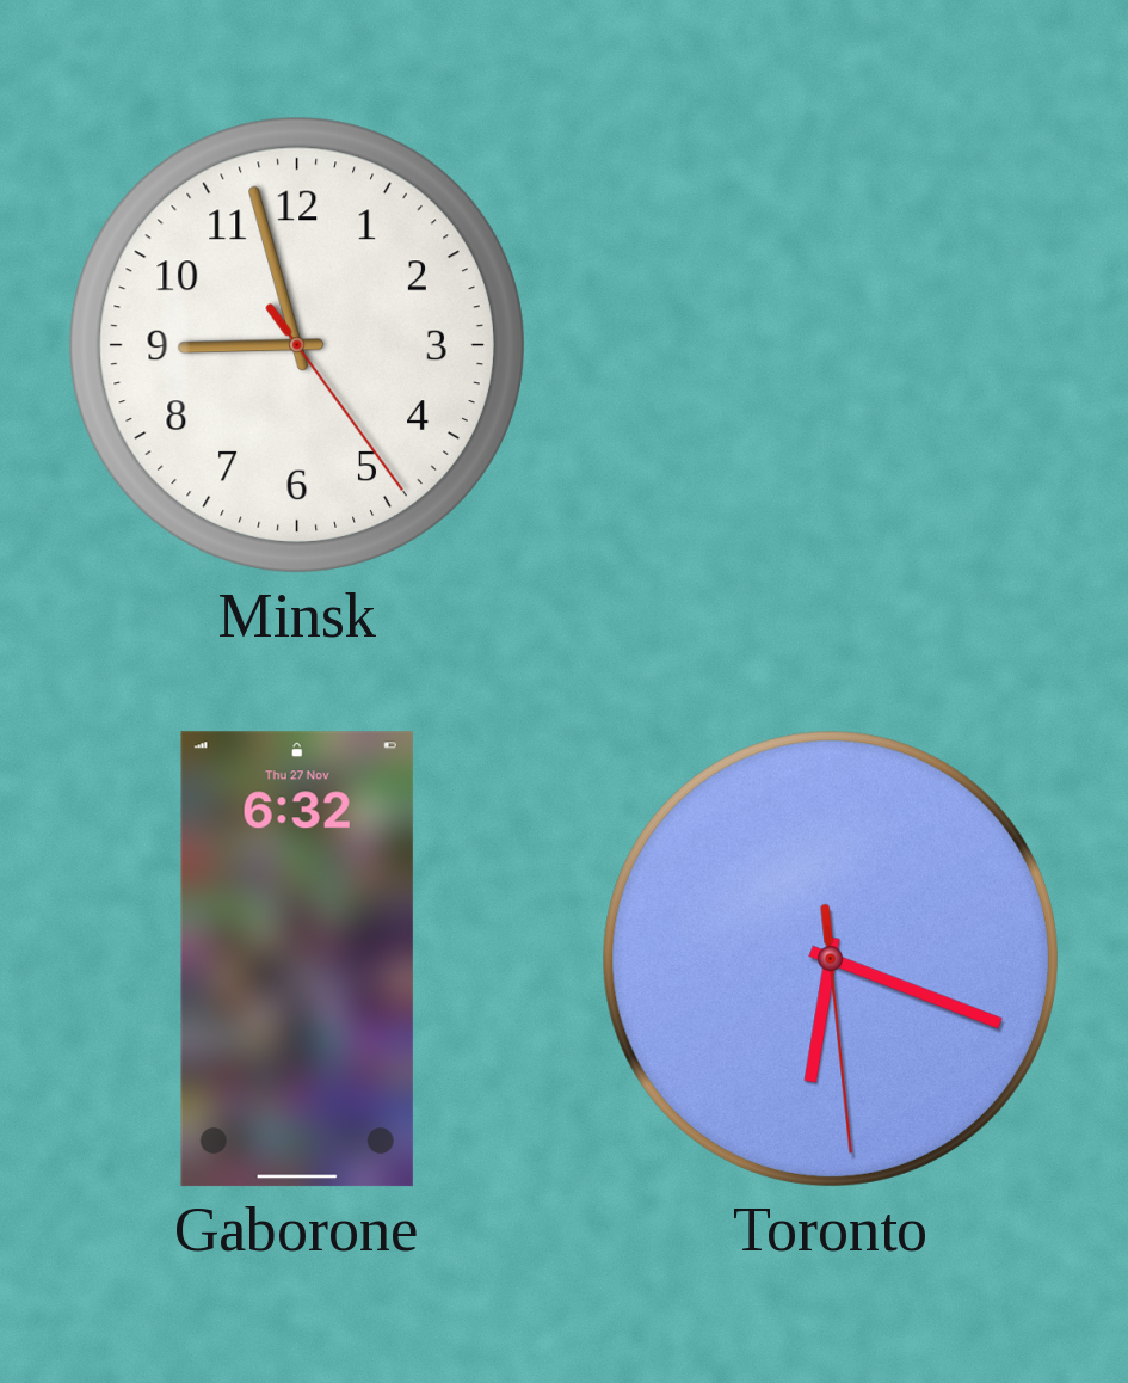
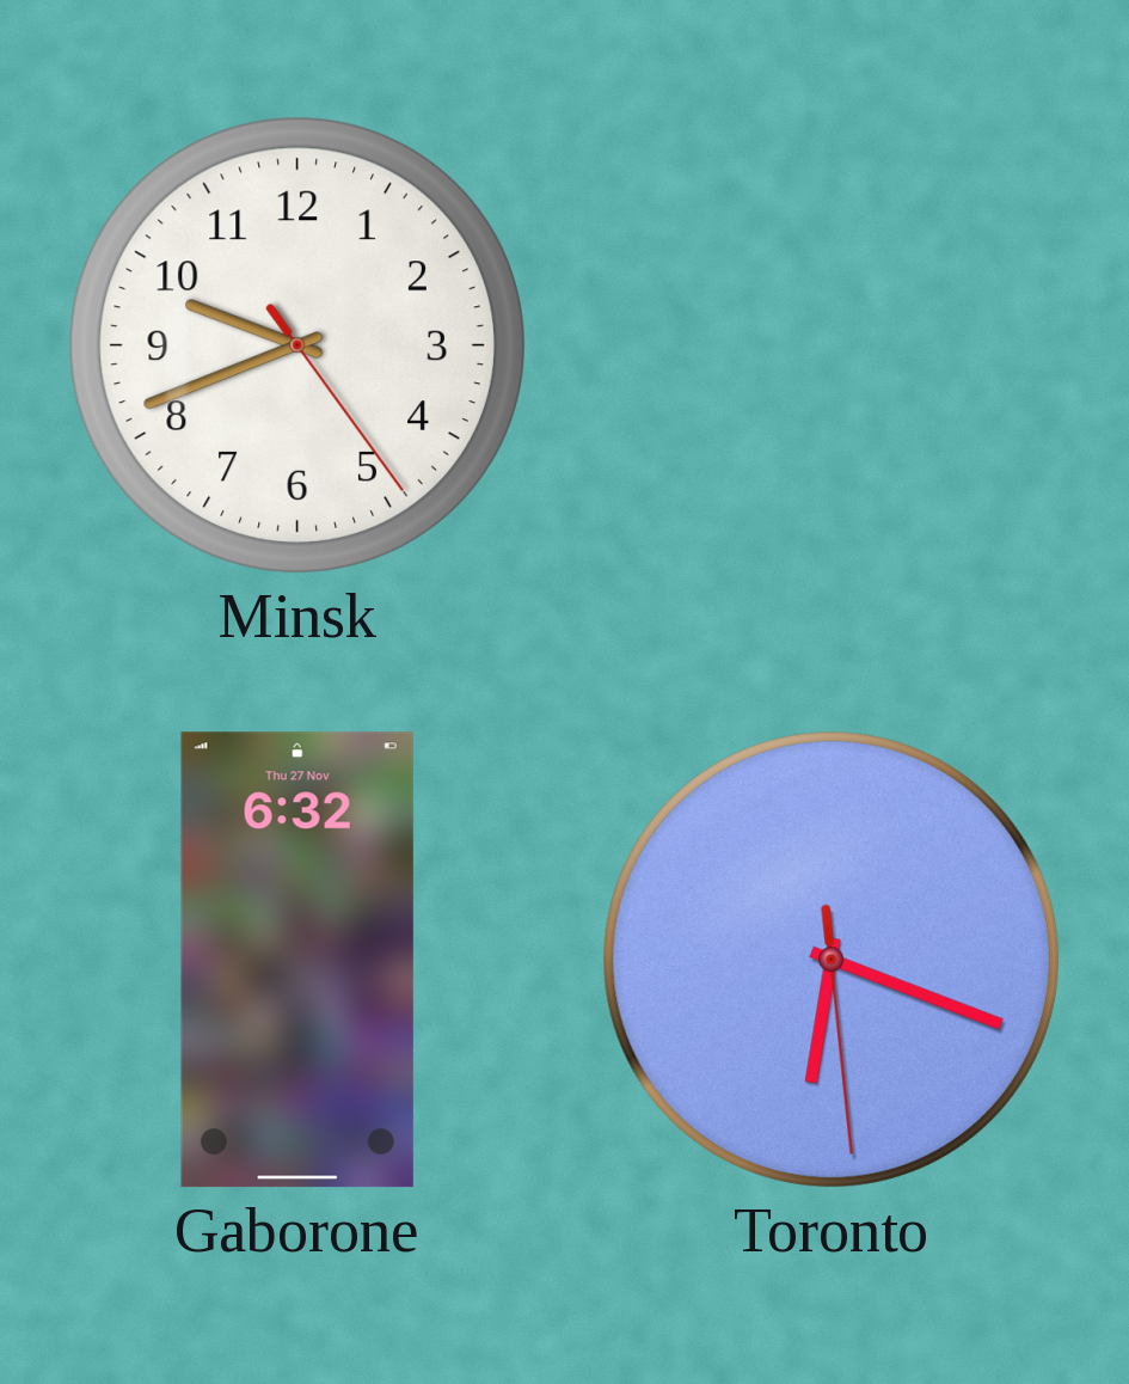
Minsk: 8:57 -> 9:41
